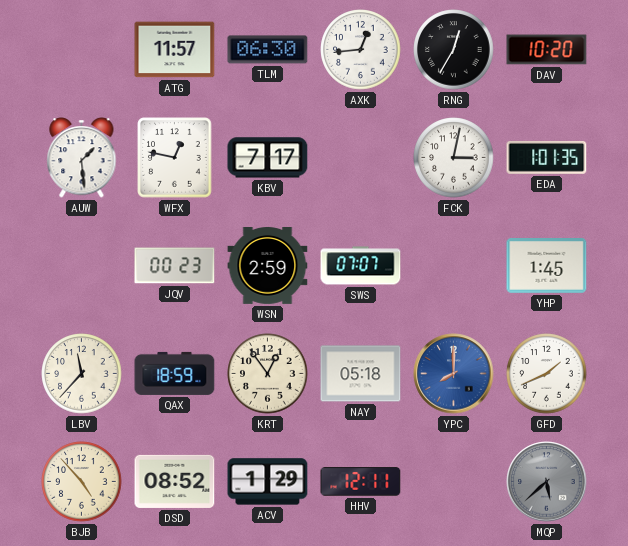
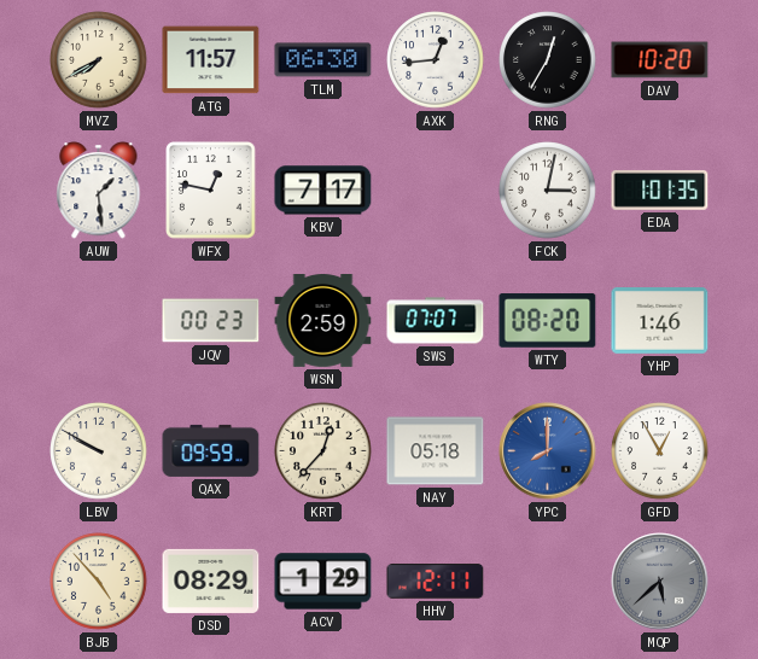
MVZ: none -> 7:40
WTY: none -> 08:20
YHP: 1:45 -> 1:46
LBV: 11:37 -> 9:50
QAX: 18:59 -> 09:59
KRT: 12:54 -> 12:37
GFD: 1:41 -> 12:55
DSD: 08:52 -> 08:29
